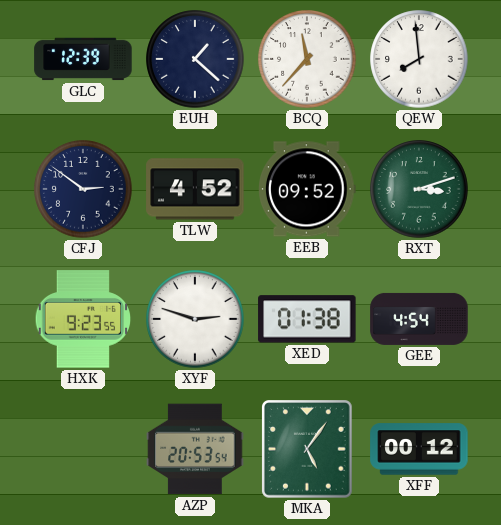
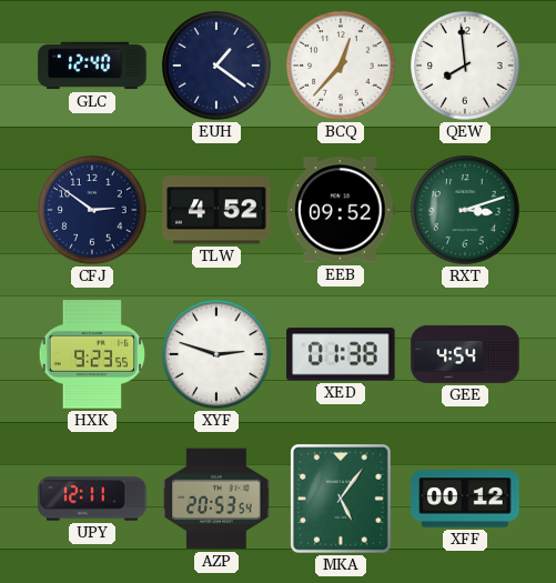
GLC: 12:39 -> 12:40
EUH: 1:22 -> 1:21
BCQ: 11:37 -> 12:37
UPY: none -> 12:11
